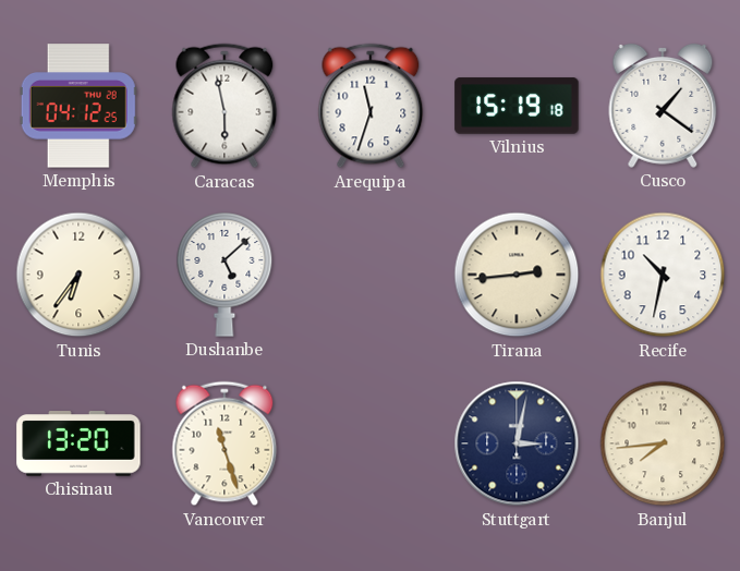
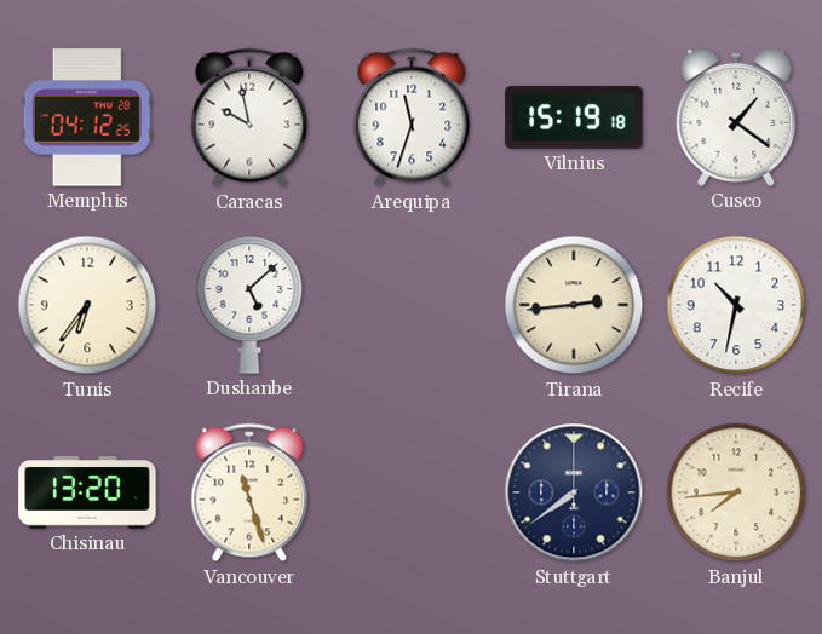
Caracas: 5:58 -> 9:58
Stuttgart: 3:02 -> 7:39
